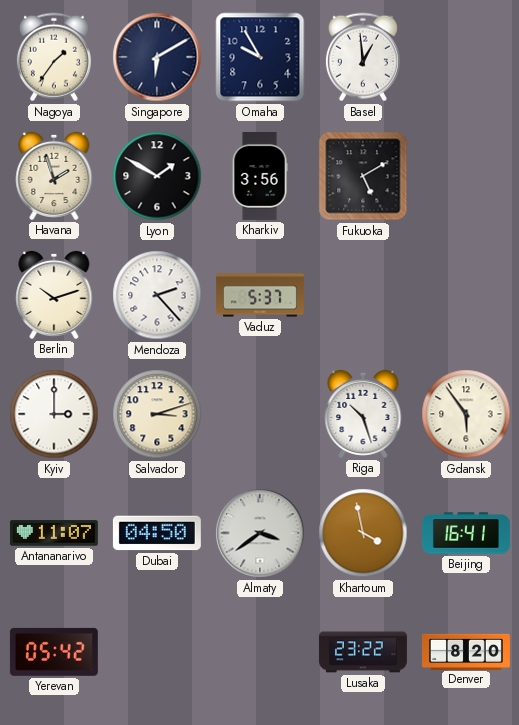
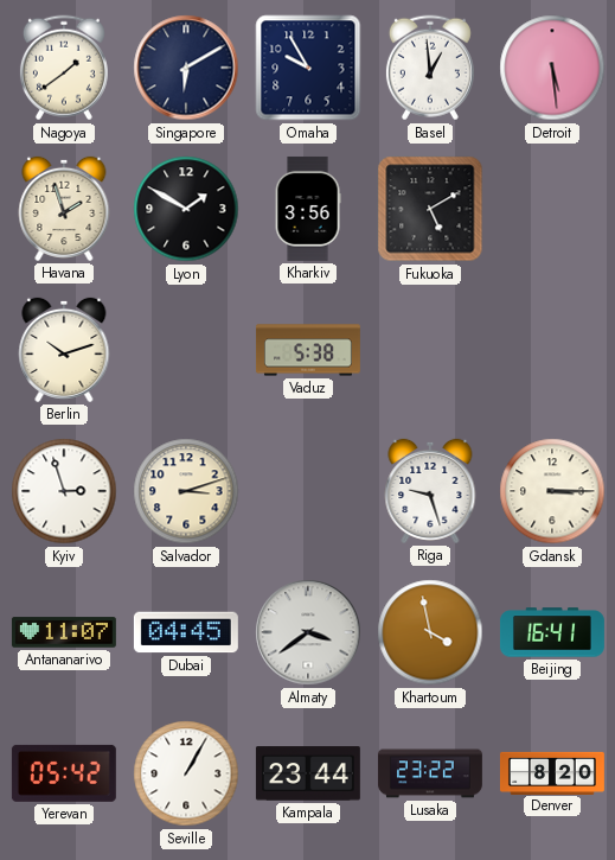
Nagoya: 1:36 -> 1:39
Detroit: none -> 5:29
Mendoza: 2:23 -> none
Vaduz: 5:37 -> 5:38
Kyiv: 3:00 -> 2:57
Riga: 10:27 -> 9:27
Gdansk: 5:54 -> 3:15
Dubai: 04:50 -> 04:45
Seville: none -> 1:05
Kampala: none -> 23:44
